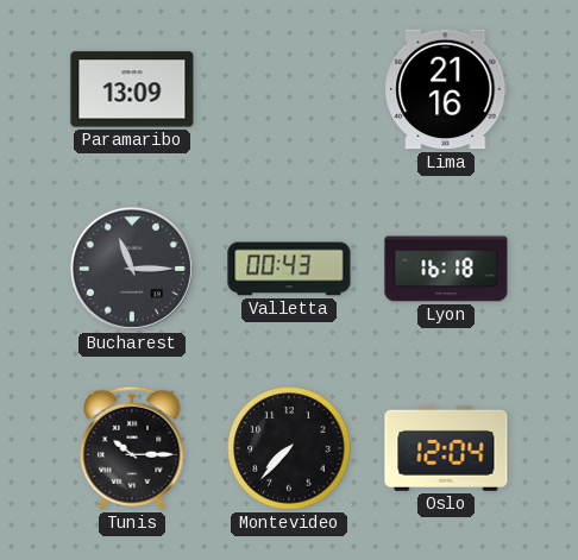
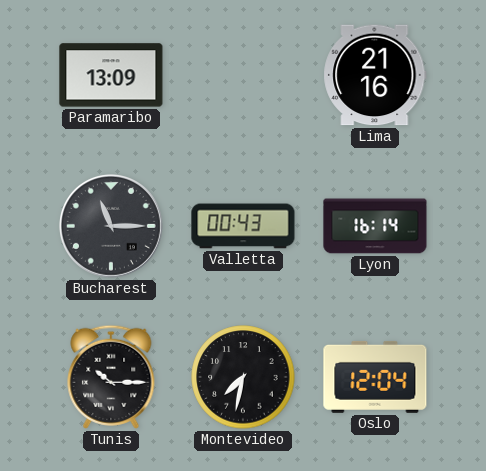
Lyon: 16:18 -> 16:14
Montevideo: 7:37 -> 7:32
